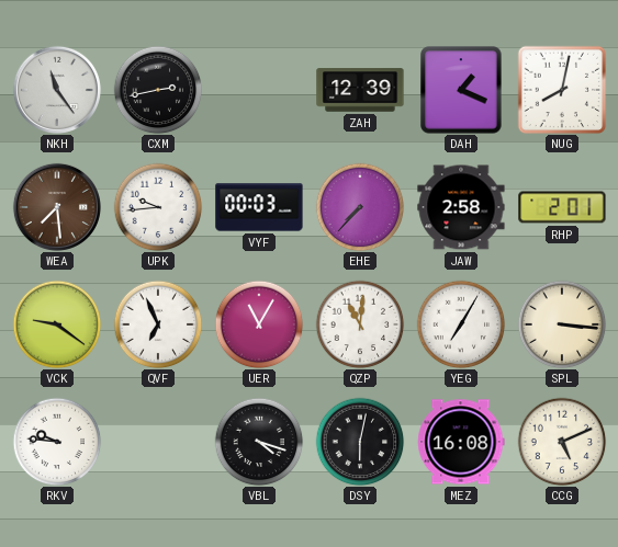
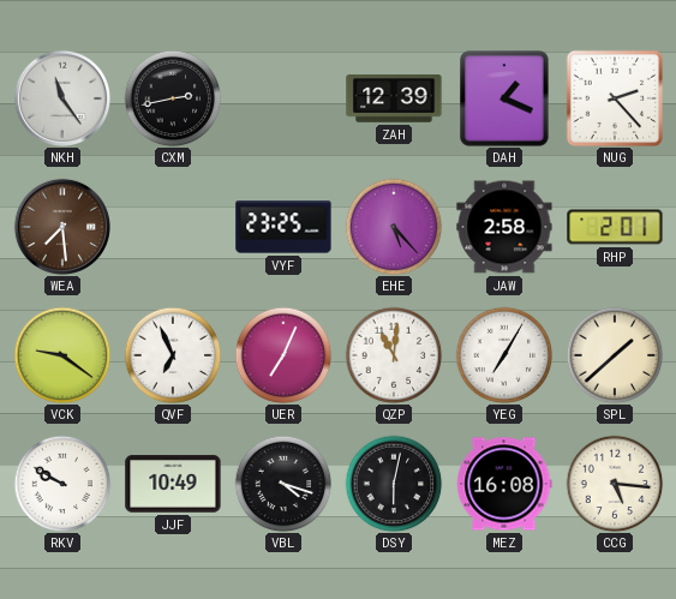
NUG: 8:02 -> 2:23
UPK: 9:44 -> none
VYF: 00:03 -> 23:25
EHE: 7:37 -> 5:23
UER: 11:05 -> 7:04
SPL: 3:16 -> 1:38
RKV: 9:46 -> 9:50
JJF: none -> 10:49
CCG: 5:11 -> 5:16
